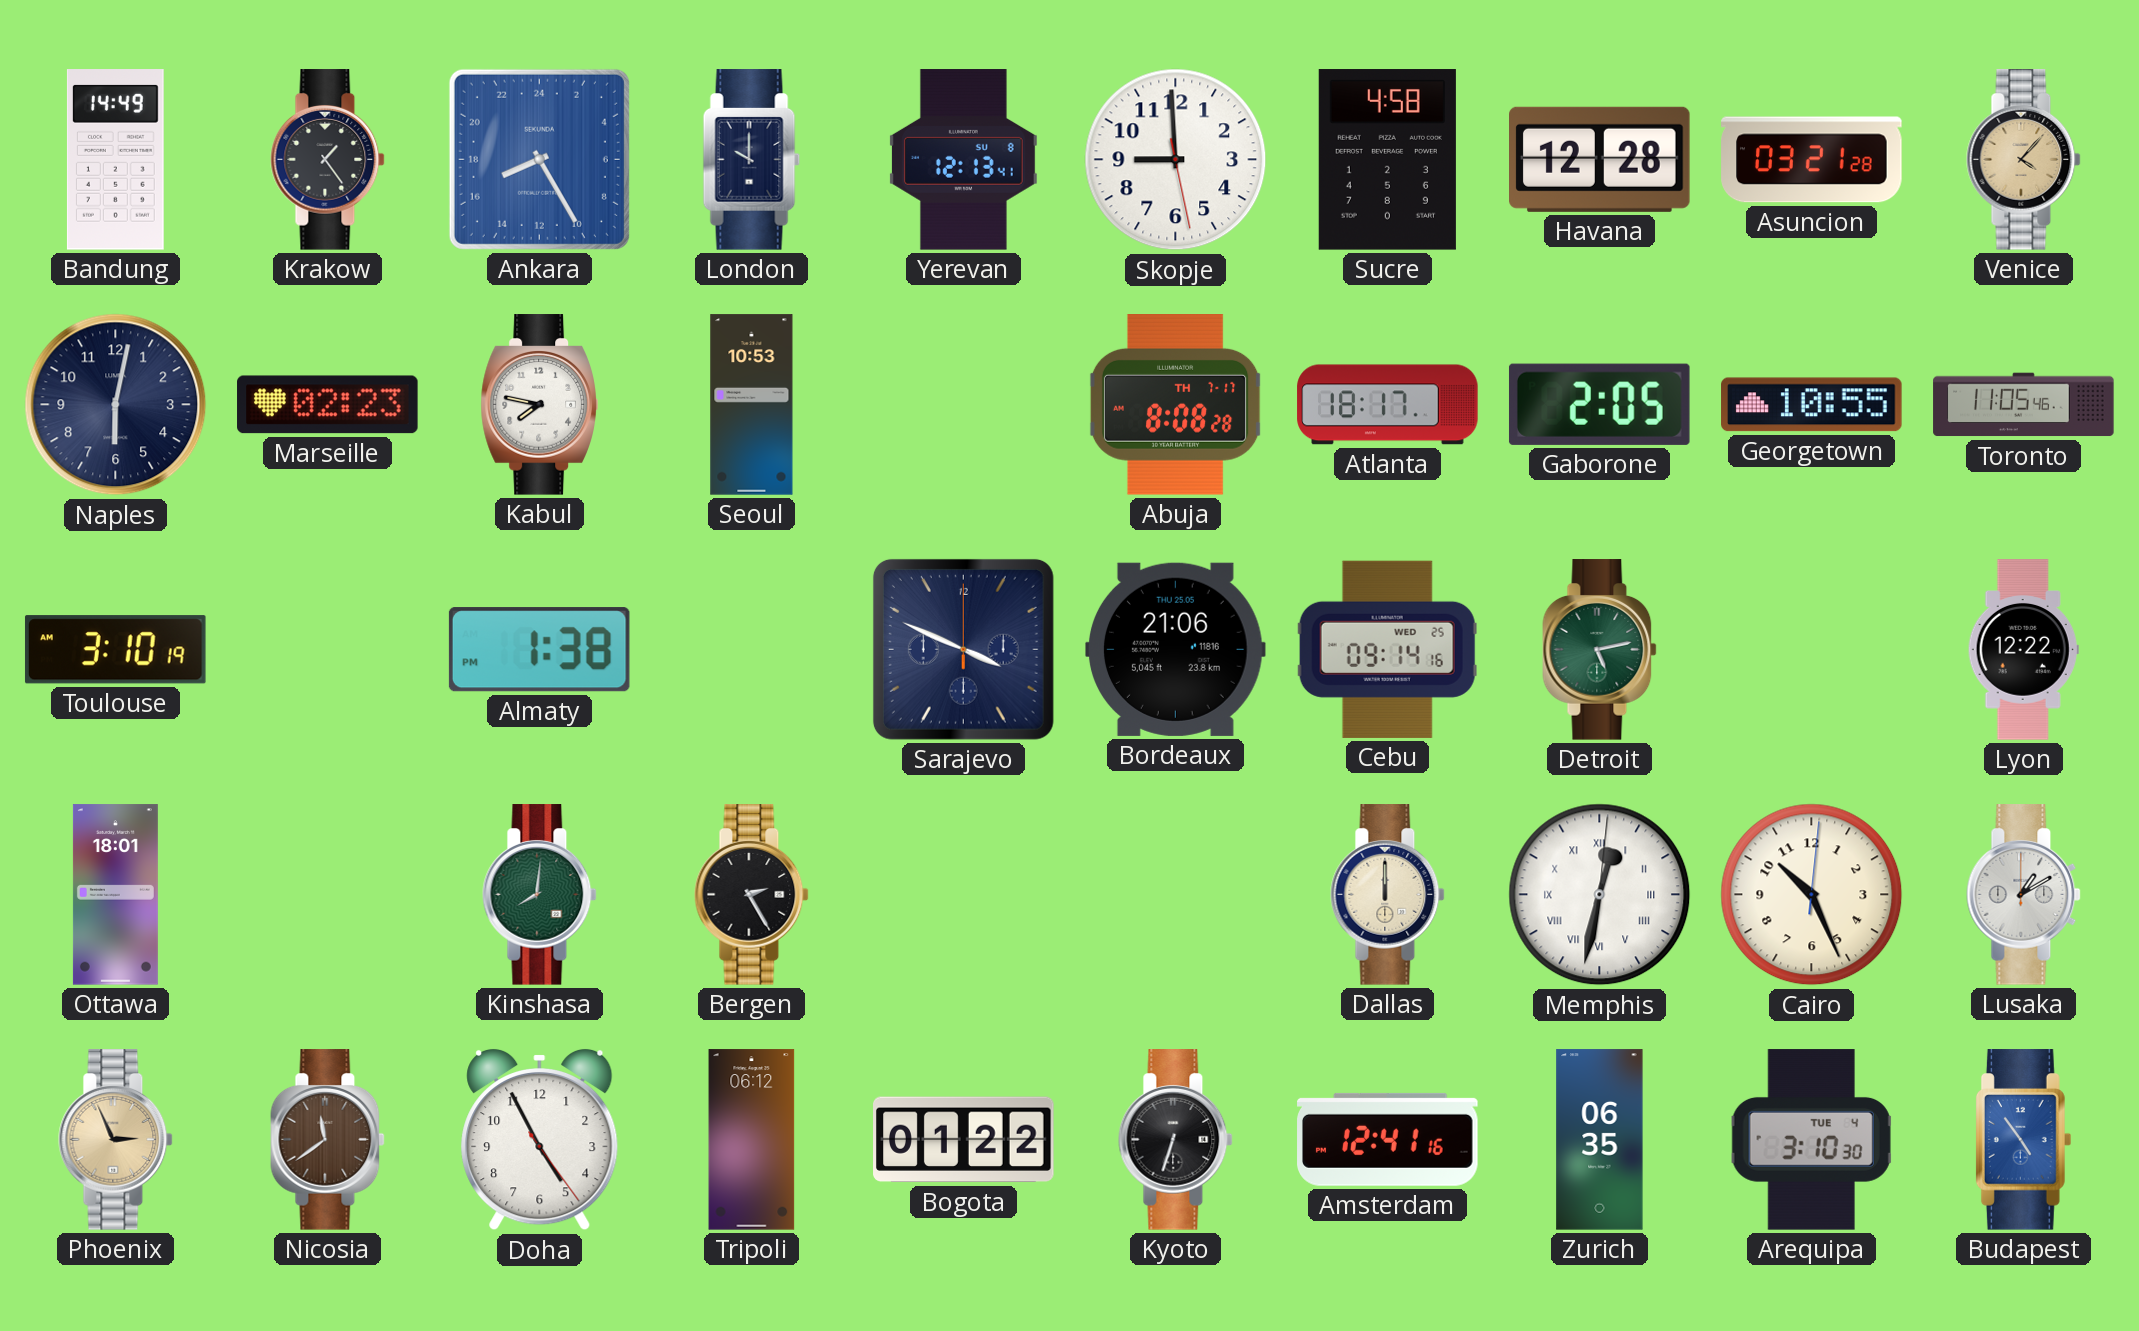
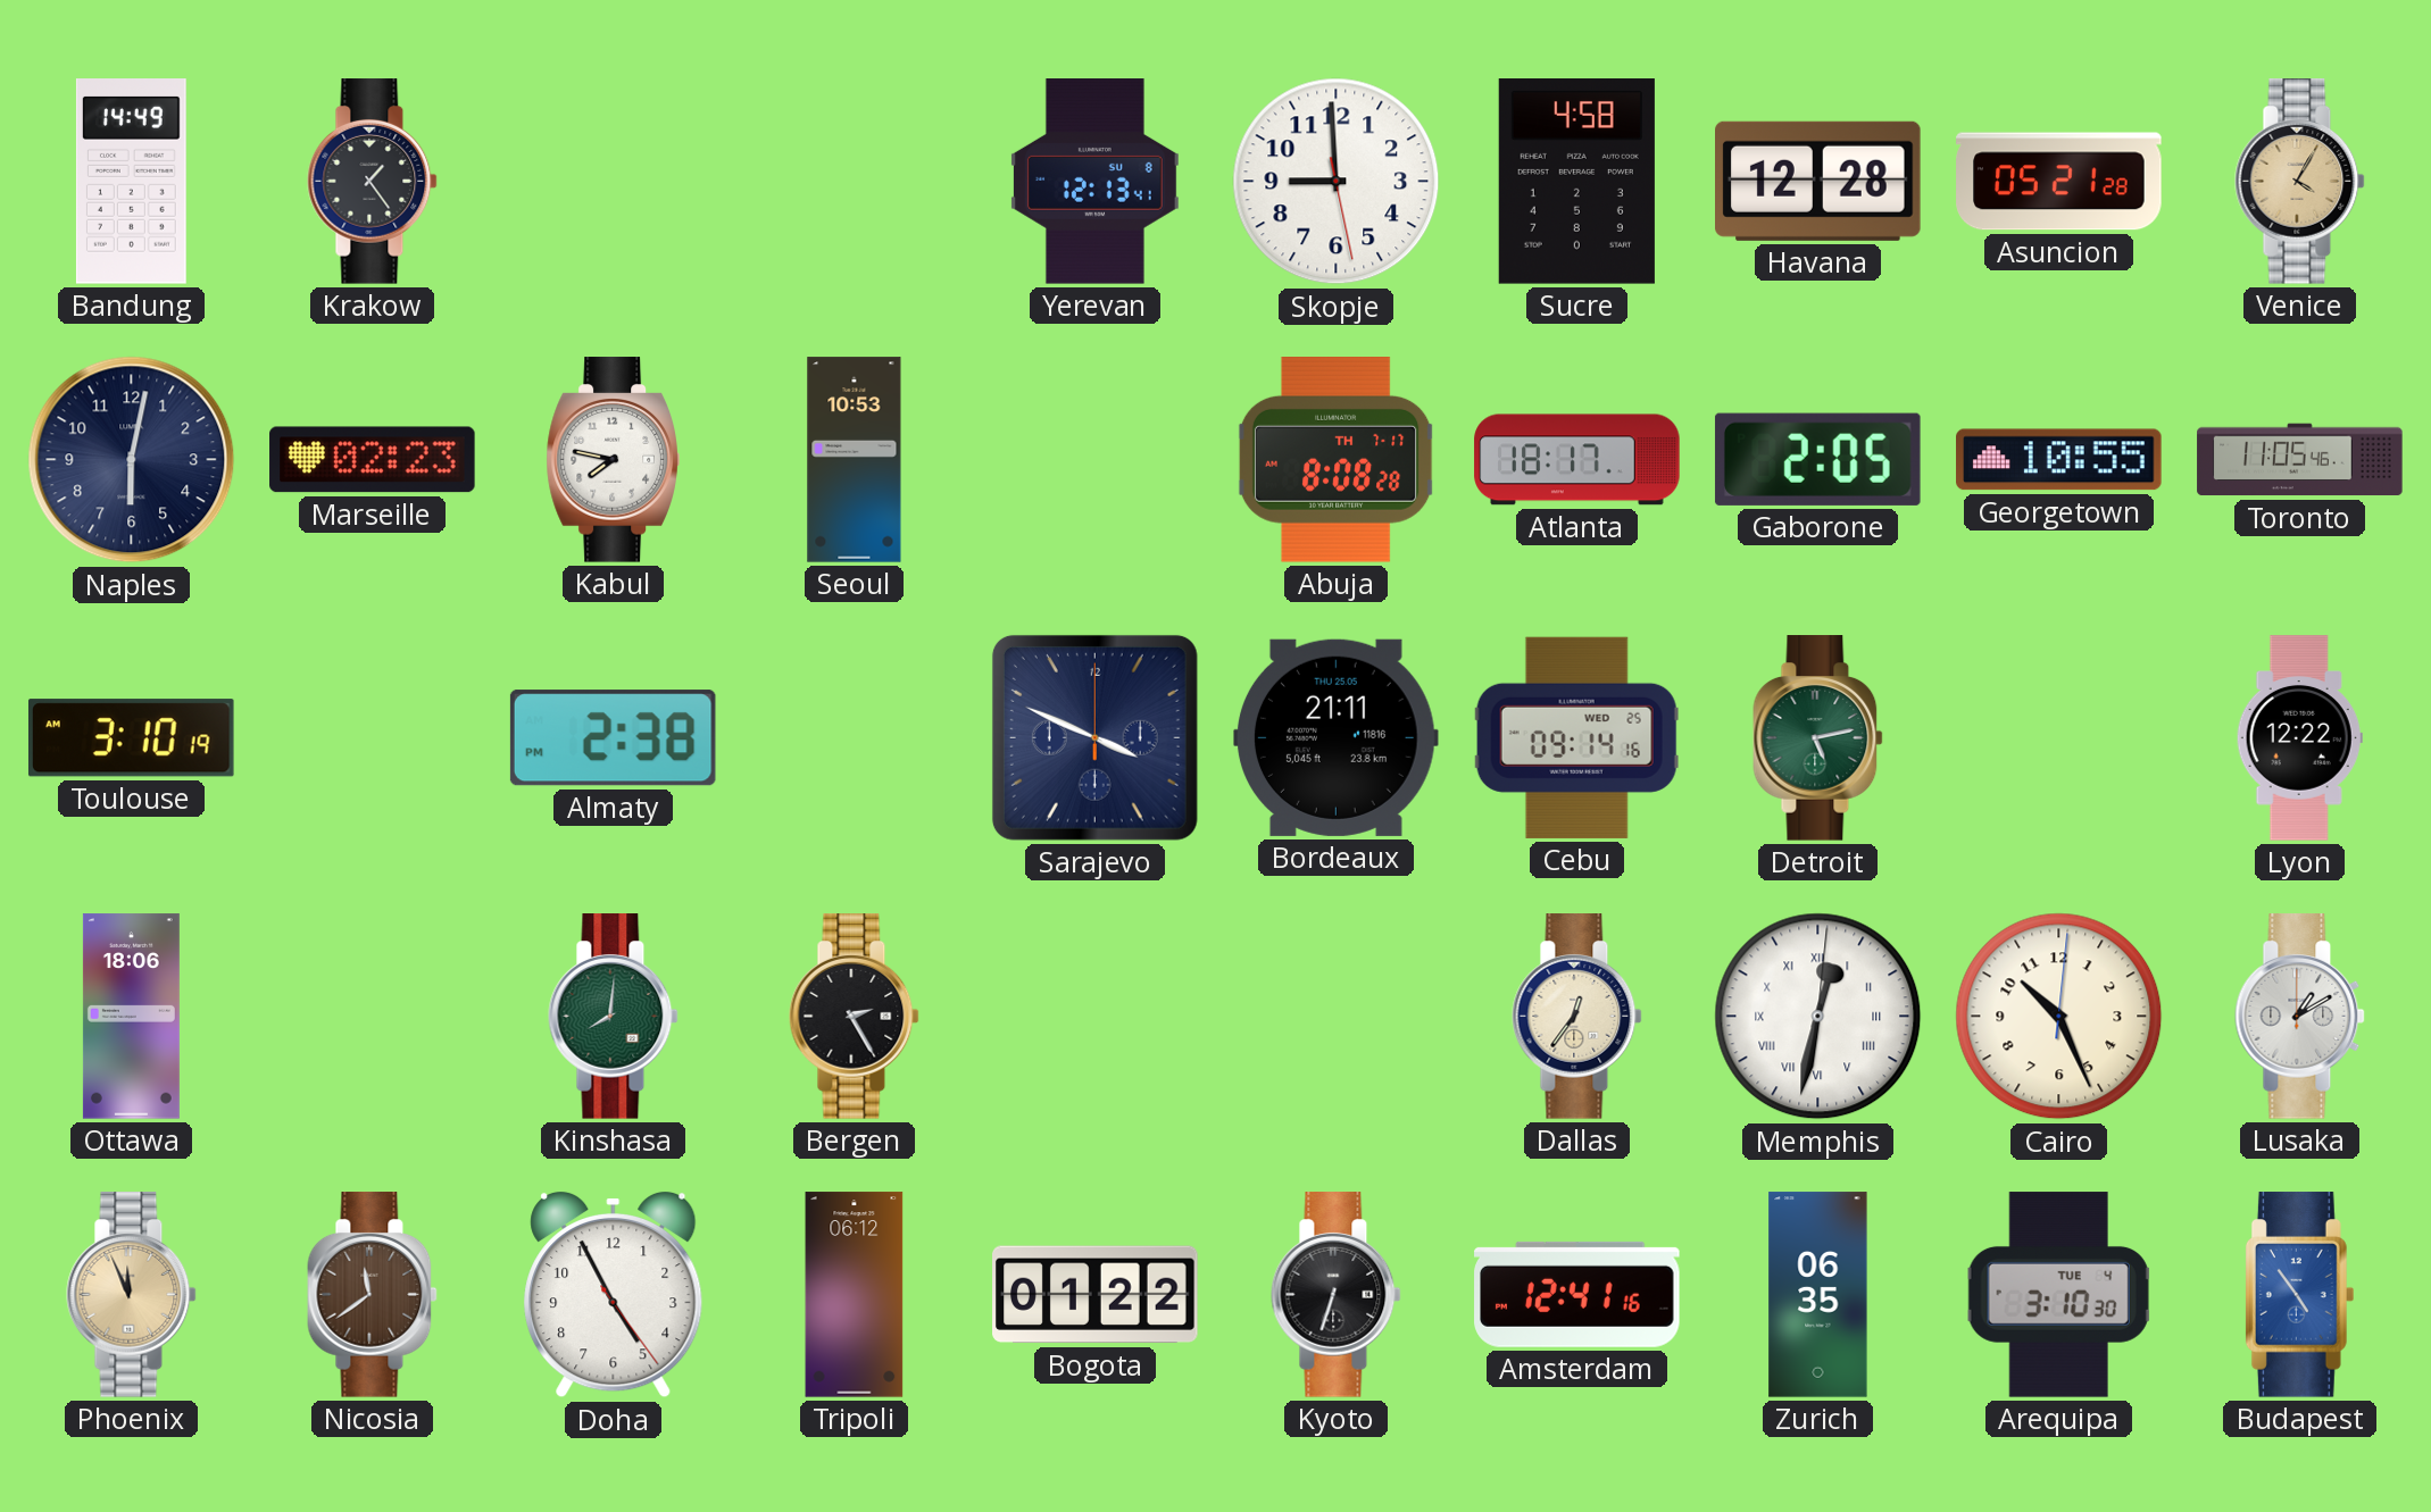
Ankara: 16:25 -> none
London: 10:00 -> none
Asuncion: 03:21 -> 05:21
Venice: 4:07 -> 4:05
Almaty: 1:38 -> 2:38
Bordeaux: 21:06 -> 21:11
Ottawa: 18:01 -> 18:06
Dallas: 12:00 -> 12:36
Phoenix: 2:56 -> 11:56
